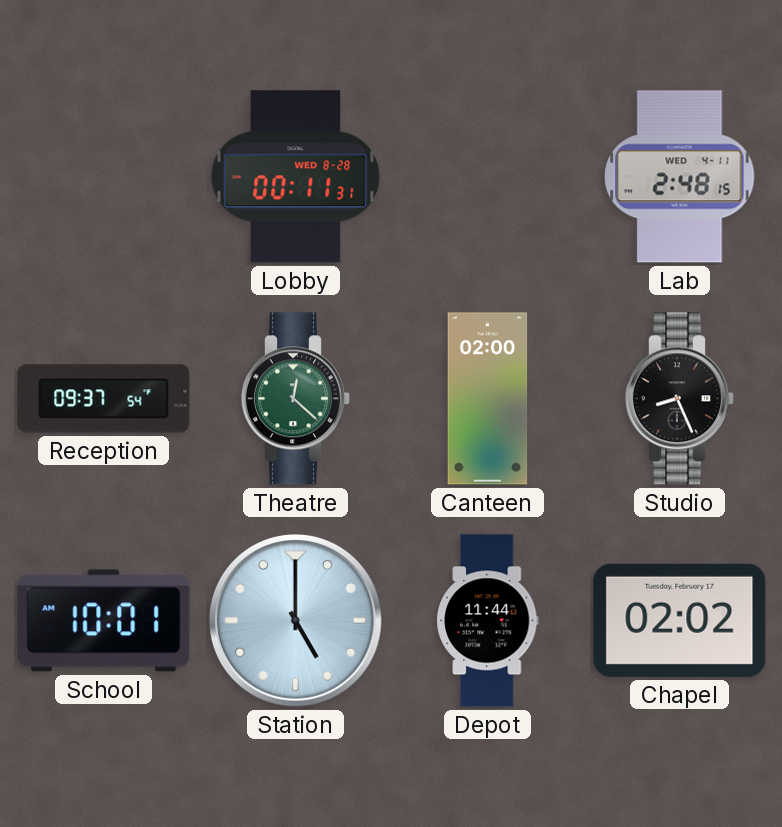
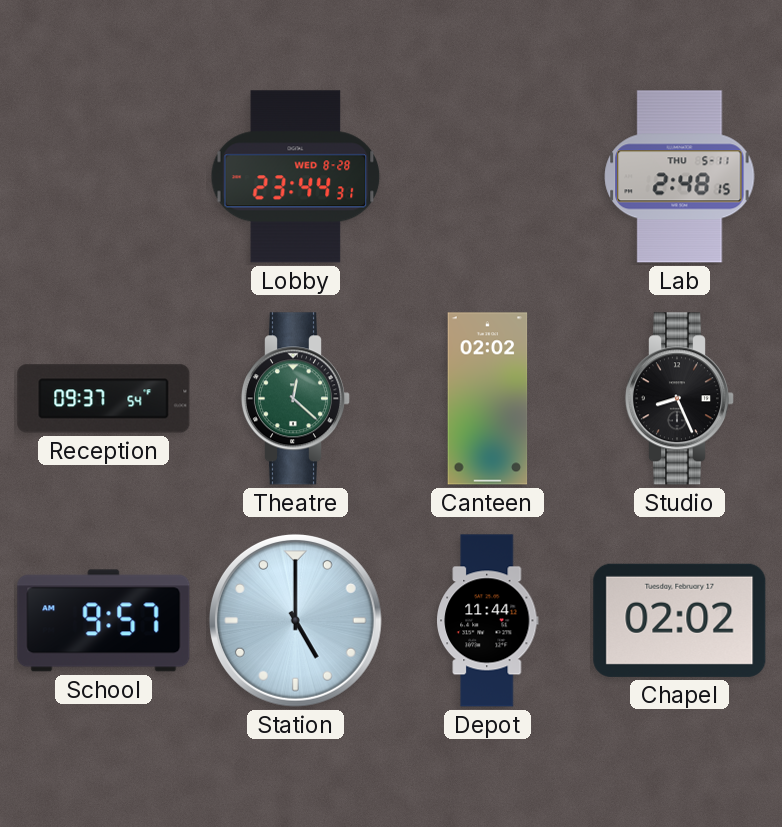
Lobby: 00:11 -> 23:44
Lab date: WED 4-11 -> THU 5-11
Canteen: 02:00 -> 02:02
School: 10:01 -> 9:57
